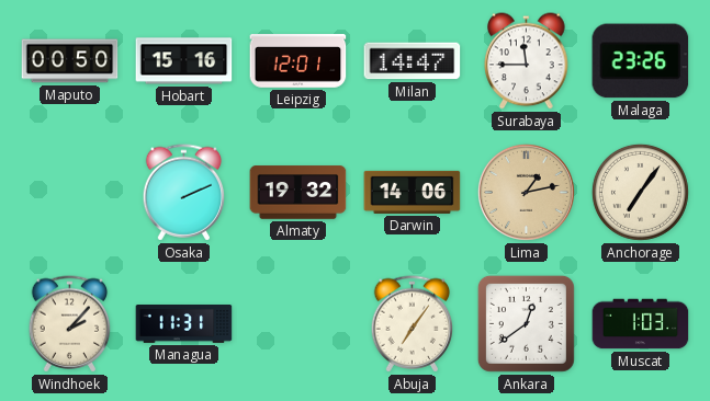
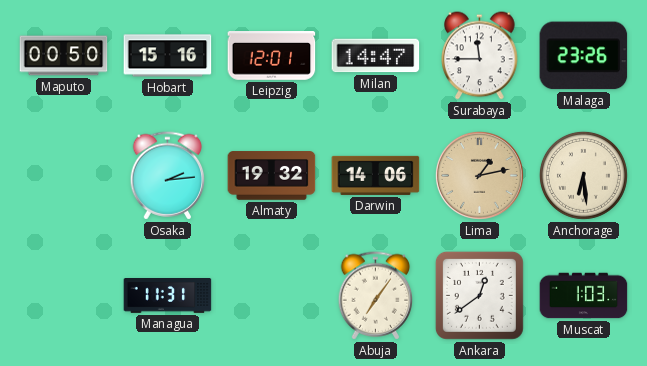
Osaka: 2:11 -> 2:14
Anchorage: 7:06 -> 6:29
Windhoek: 2:07 -> none
